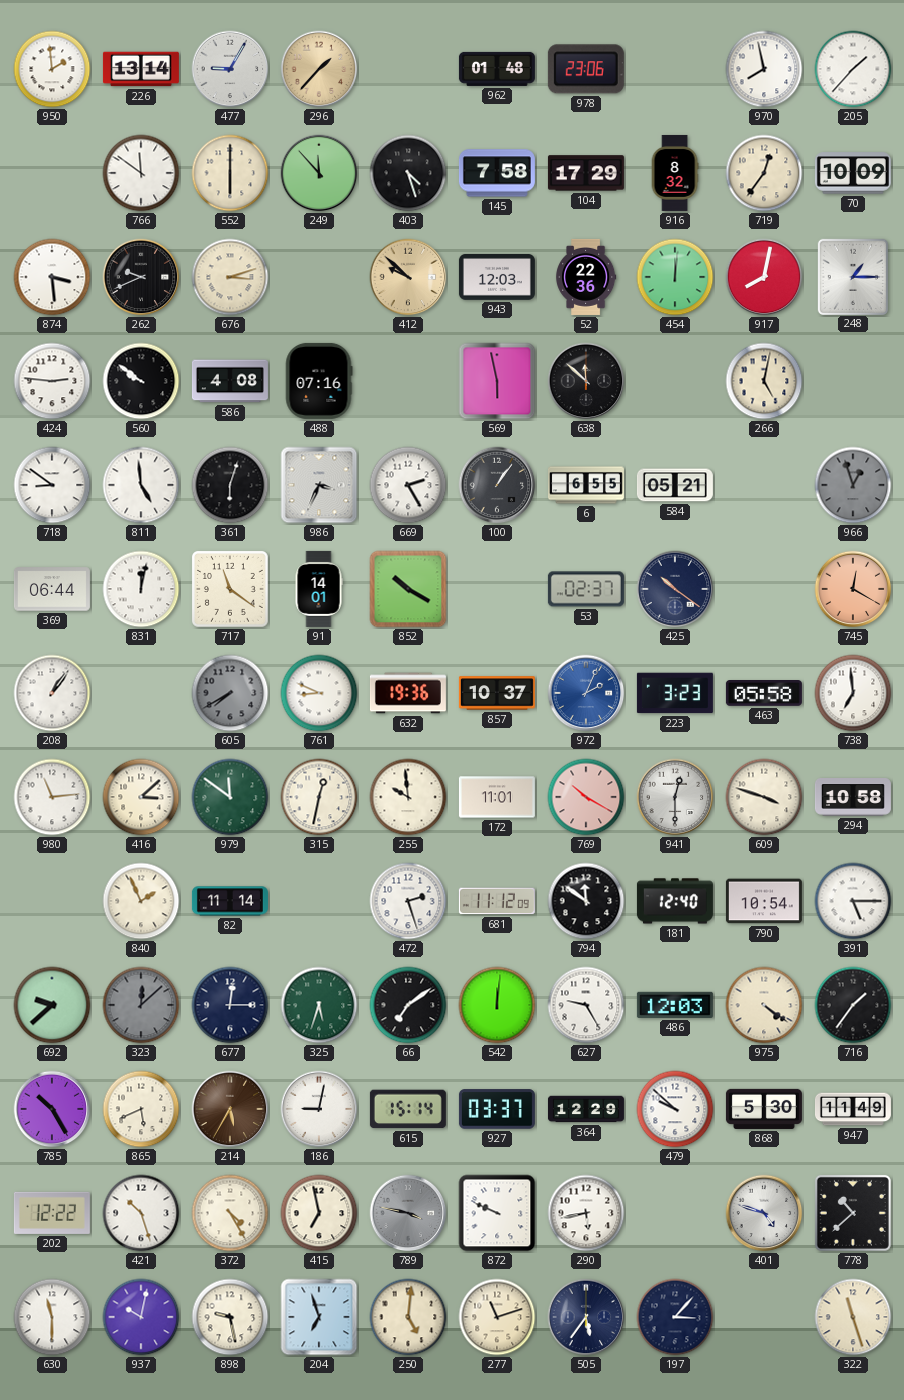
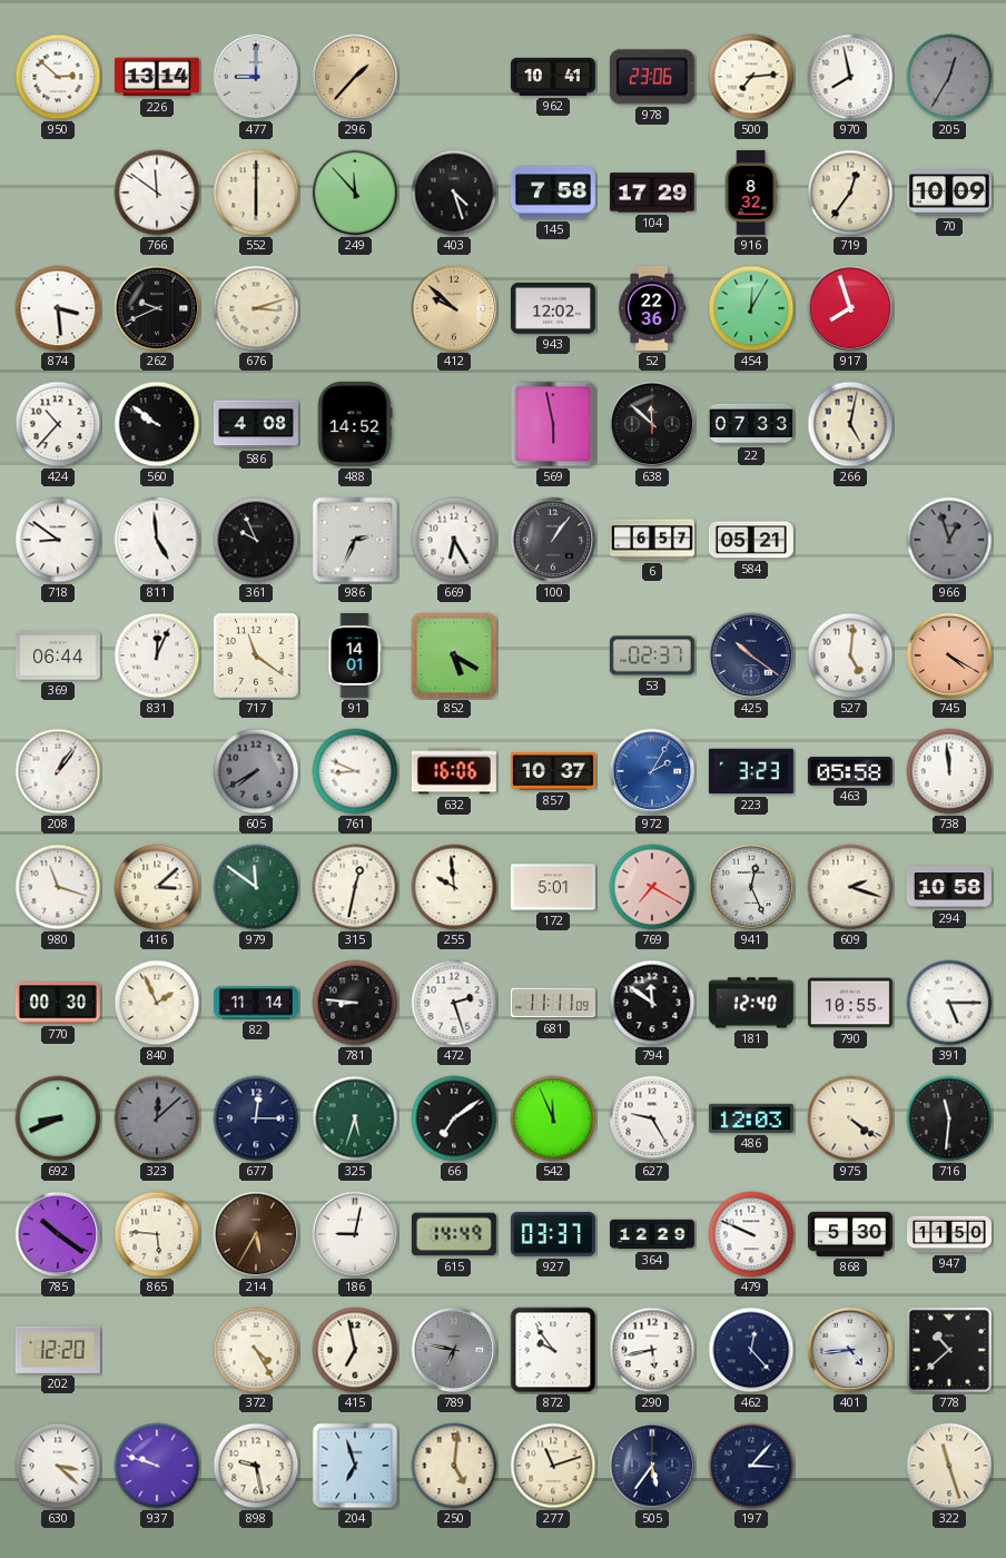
950: 1:59 -> 2:52
477: 9:05 -> 9:00
962: 01:48 -> 10:41
500: none -> 7:14
205: 1:37 -> 12:35
205 dial: white -> grey
943: 12:03 -> 12:02
454: 12:01 -> 12:05
917: 8:02 -> 7:57
248: 1:15 -> none
424: 2:46 -> 10:37
488: 07:16 -> 14:52
22: none -> 07:33
361: 6:03 -> 9:56
986: 3:34 -> 2:34
669: 2:25 -> 6:25
6: 6:55 -> 6:57
831: 12:02 -> 12:04
852: 10:20 -> 5:20
527: none -> 5:01
745: 12:20 -> 4:20
632: 19:36 -> 16:06
972: 2:04 -> 2:05
738: 6:59 -> 11:59
980: 11:14 -> 11:18
172: 11:01 -> 5:01
769: 10:20 -> 7:20
941: 12:30 -> 12:26
609: 3:48 -> 2:18
770: none -> 00:30
781: none -> 8:46
681: 11:12 -> 11:11
790: 10:54 -> 10:55
692: 9:38 -> 8:41
542: 12:01 -> 11:56
716: 1:36 -> 11:31
785: 10:25 -> 10:21
865: 5:41 -> 5:46
615: 15:14 -> 14:49
479: 9:52 -> 9:49
947: 11:49 -> 11:50
202: 12:22 -> 12:20
421: 10:27 -> none
789: 3:47 -> 6:47
872: 9:49 -> 9:54
462: none -> 12:23
401: 4:48 -> 4:44
630: 11:30 -> 3:22
937: 10:02 -> 9:48
